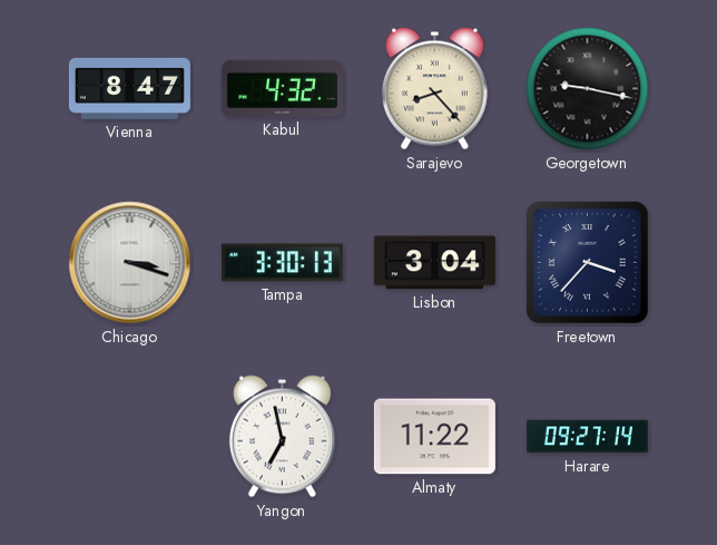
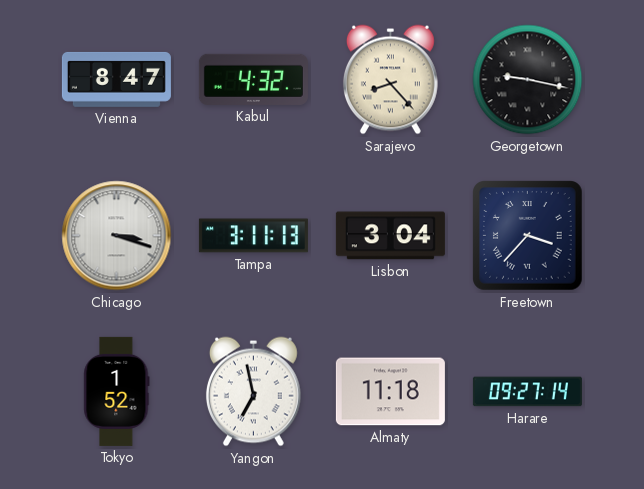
Tampa: 3:30 -> 3:11
Tokyo: none -> 1:52
Almaty: 11:22 -> 11:18
